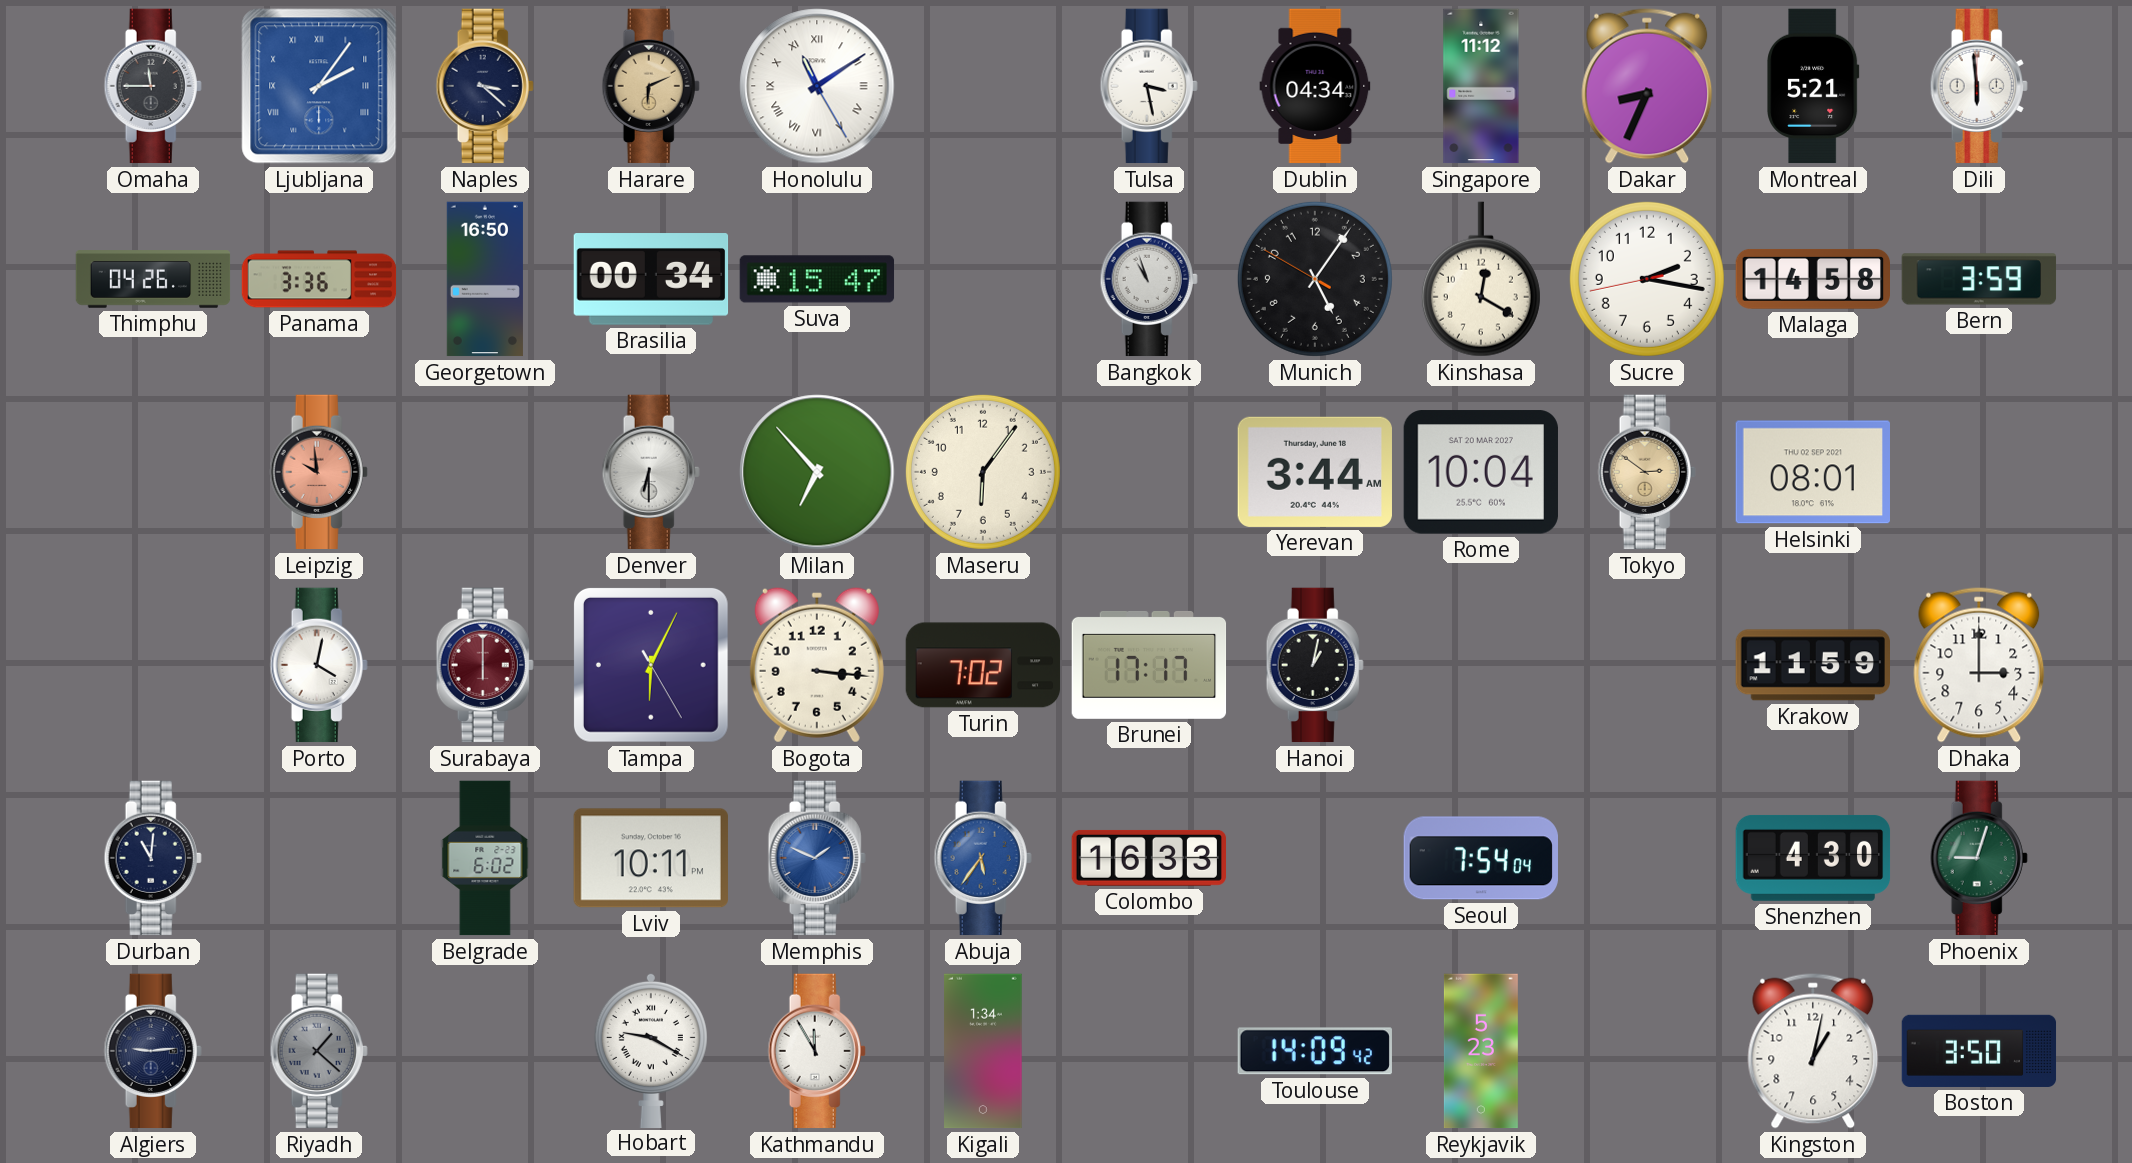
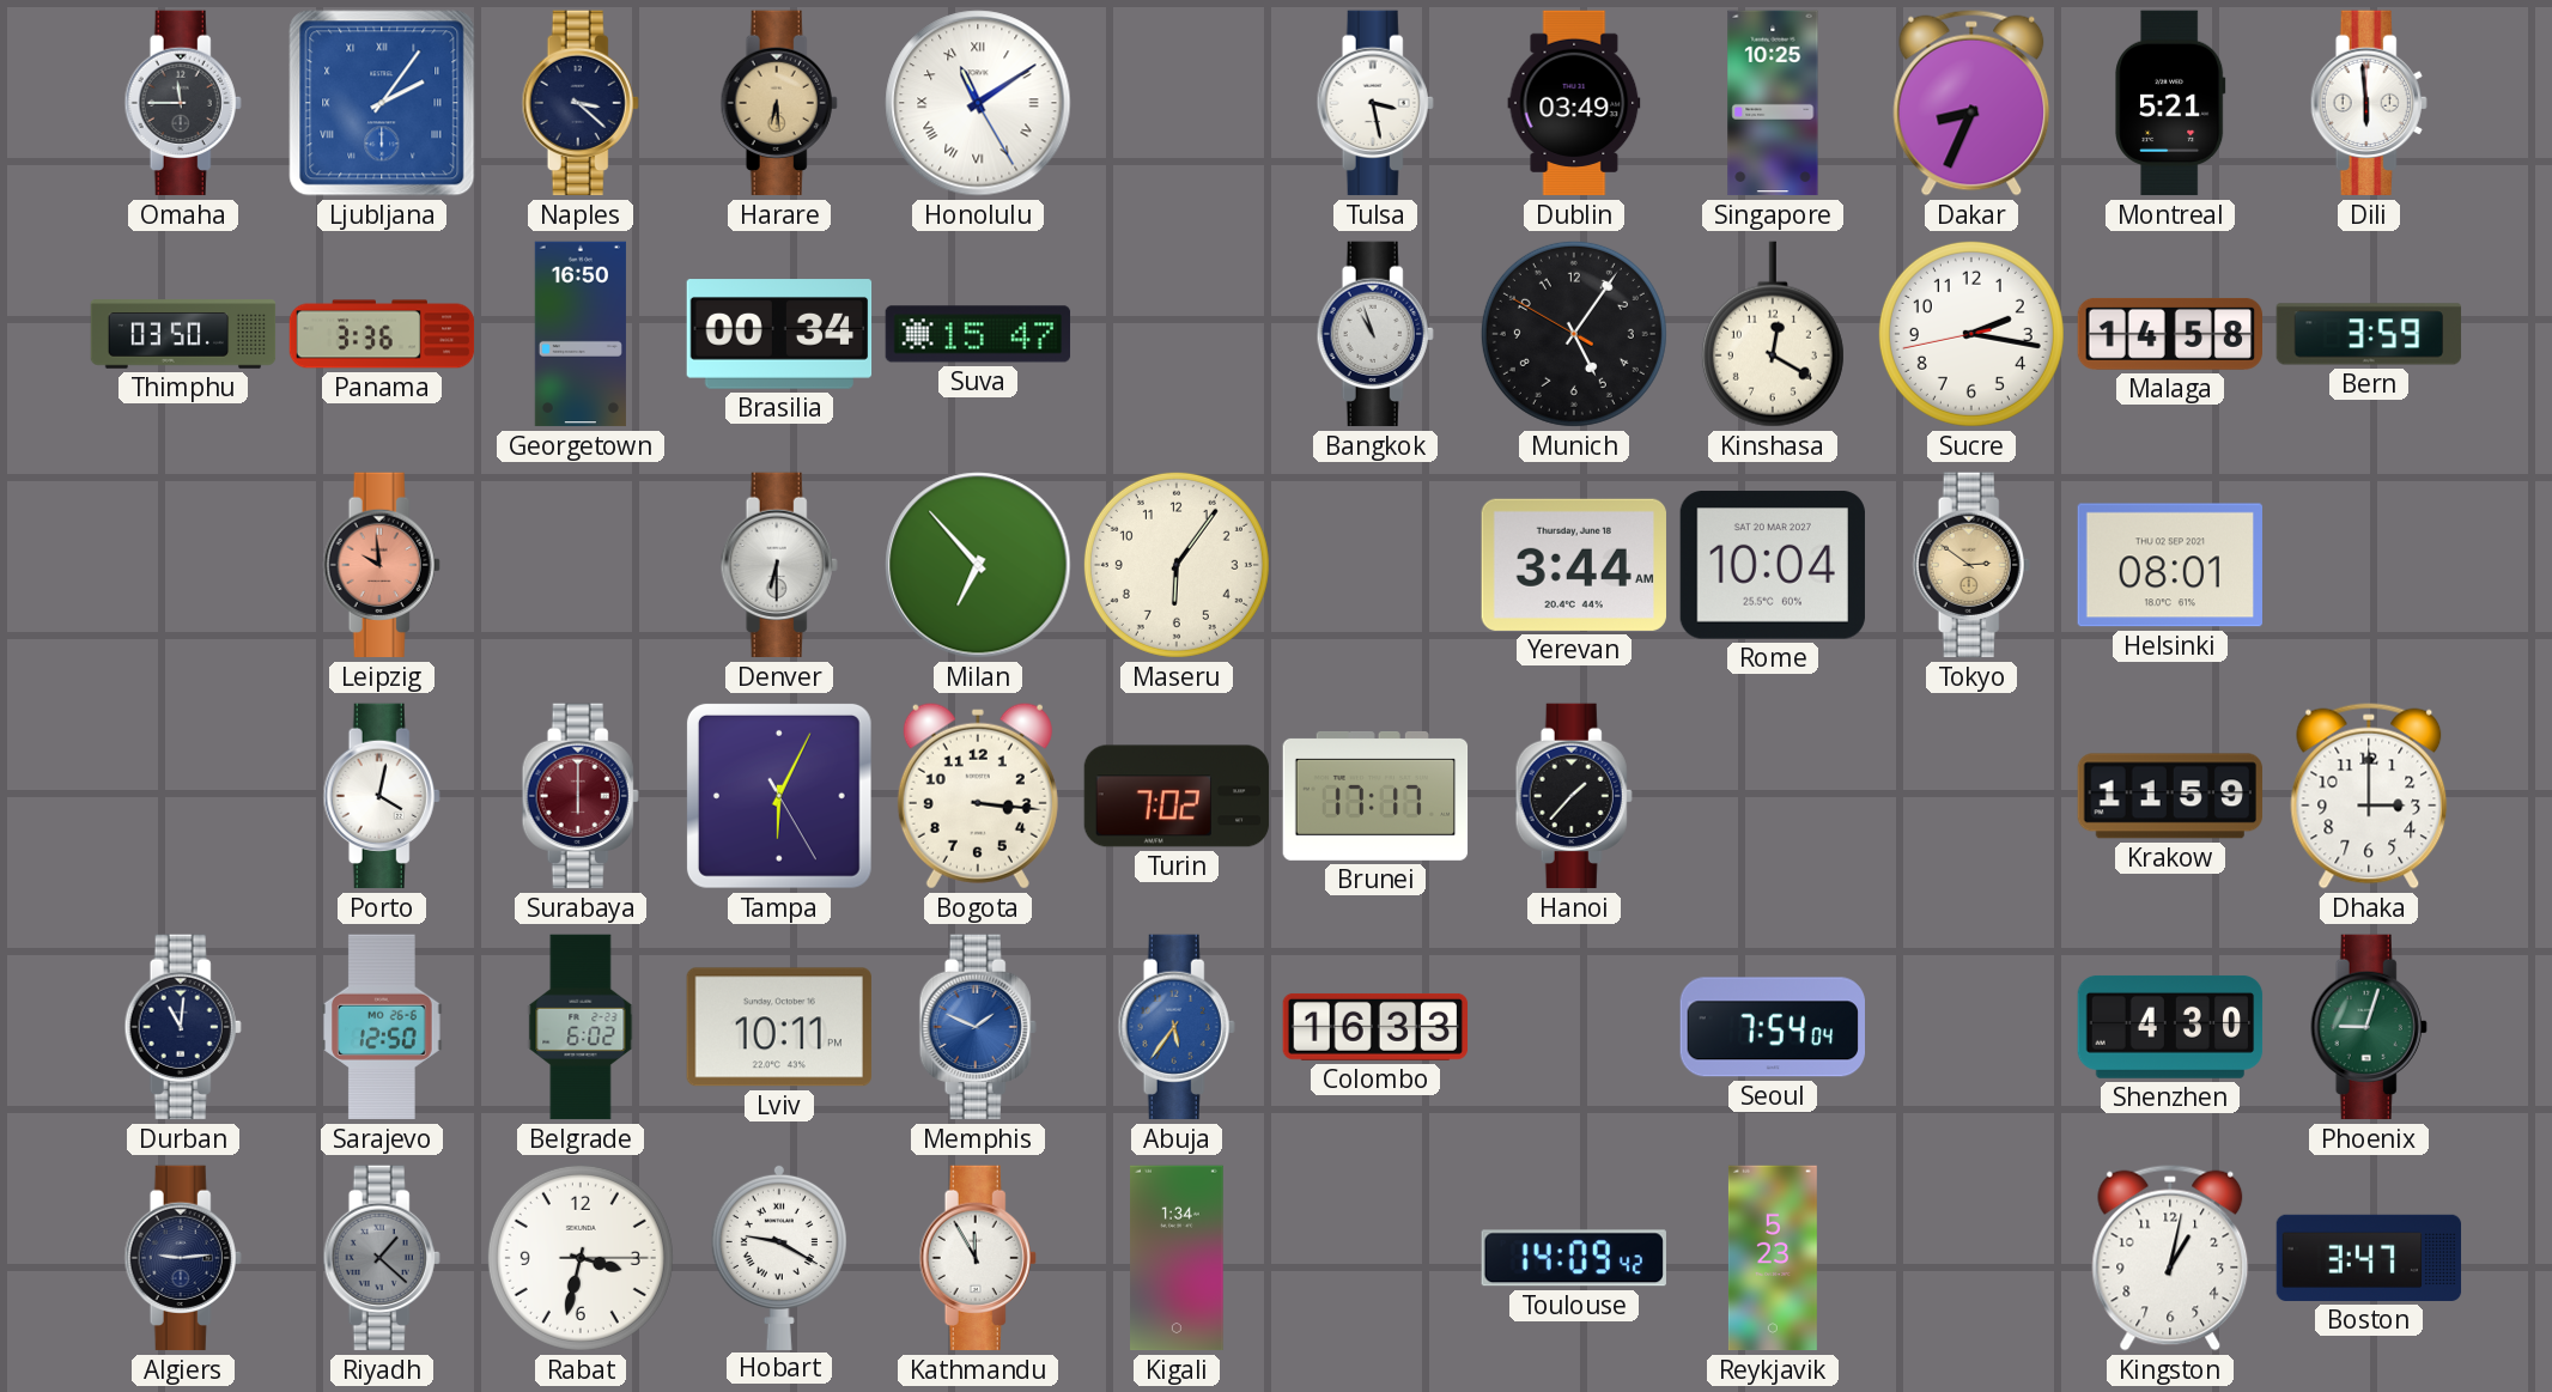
Harare: 6:11 -> 6:29
Dublin: 04:34 -> 03:49
Singapore: 11:12 -> 10:25
Thimphu: 04:26 -> 03:50
Hanoi: 1:02 -> 1:37
Sarajevo: none -> 12:50
Rabat: none -> 3:32
Boston: 3:50 -> 3:47
